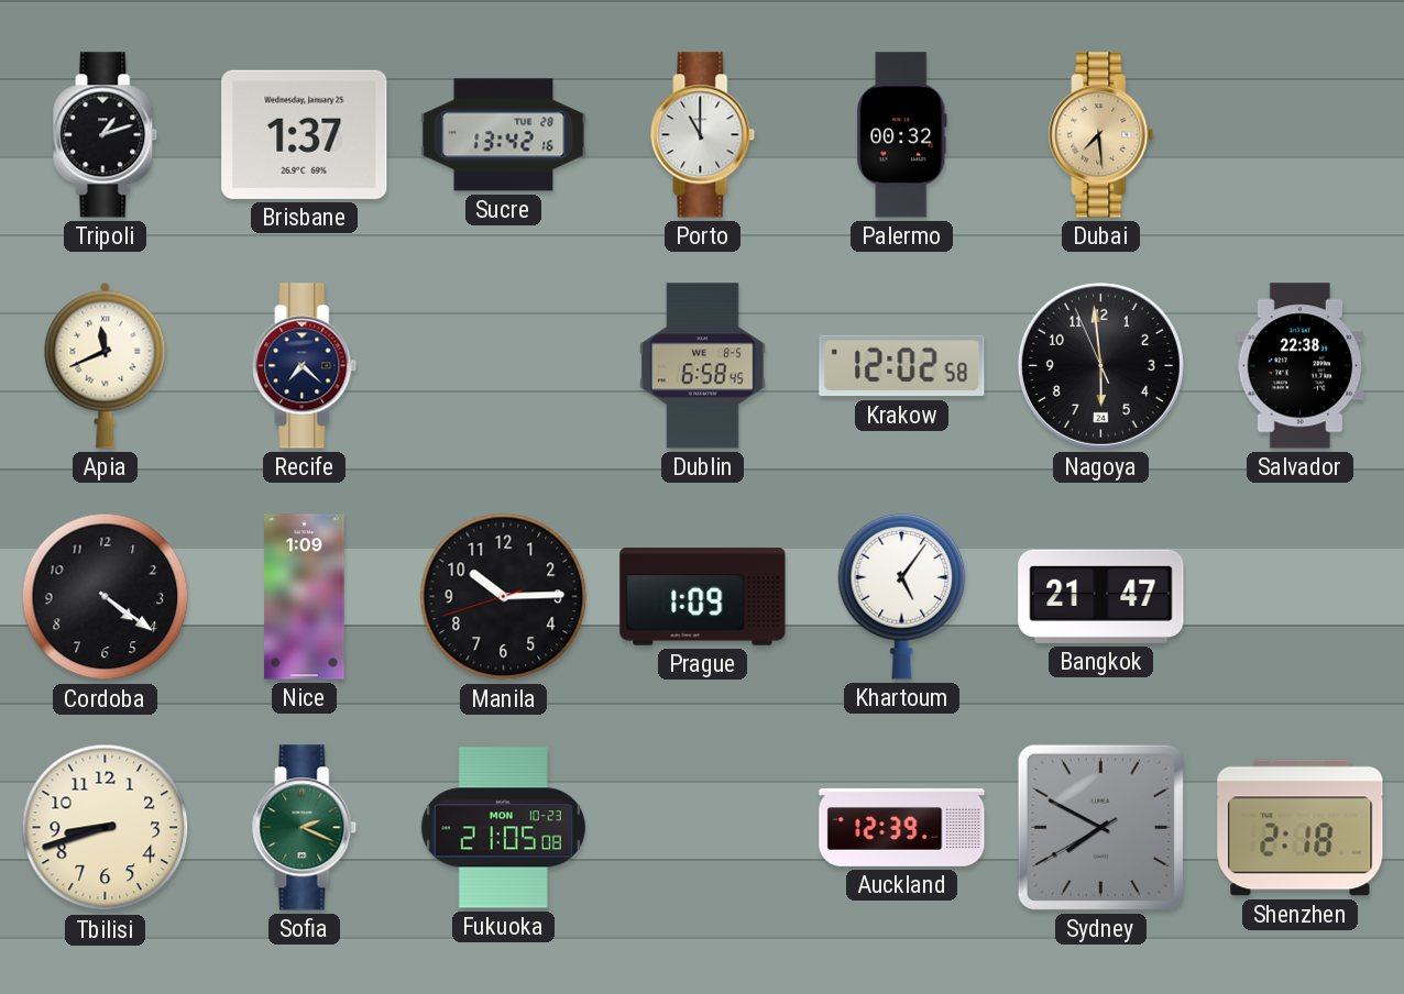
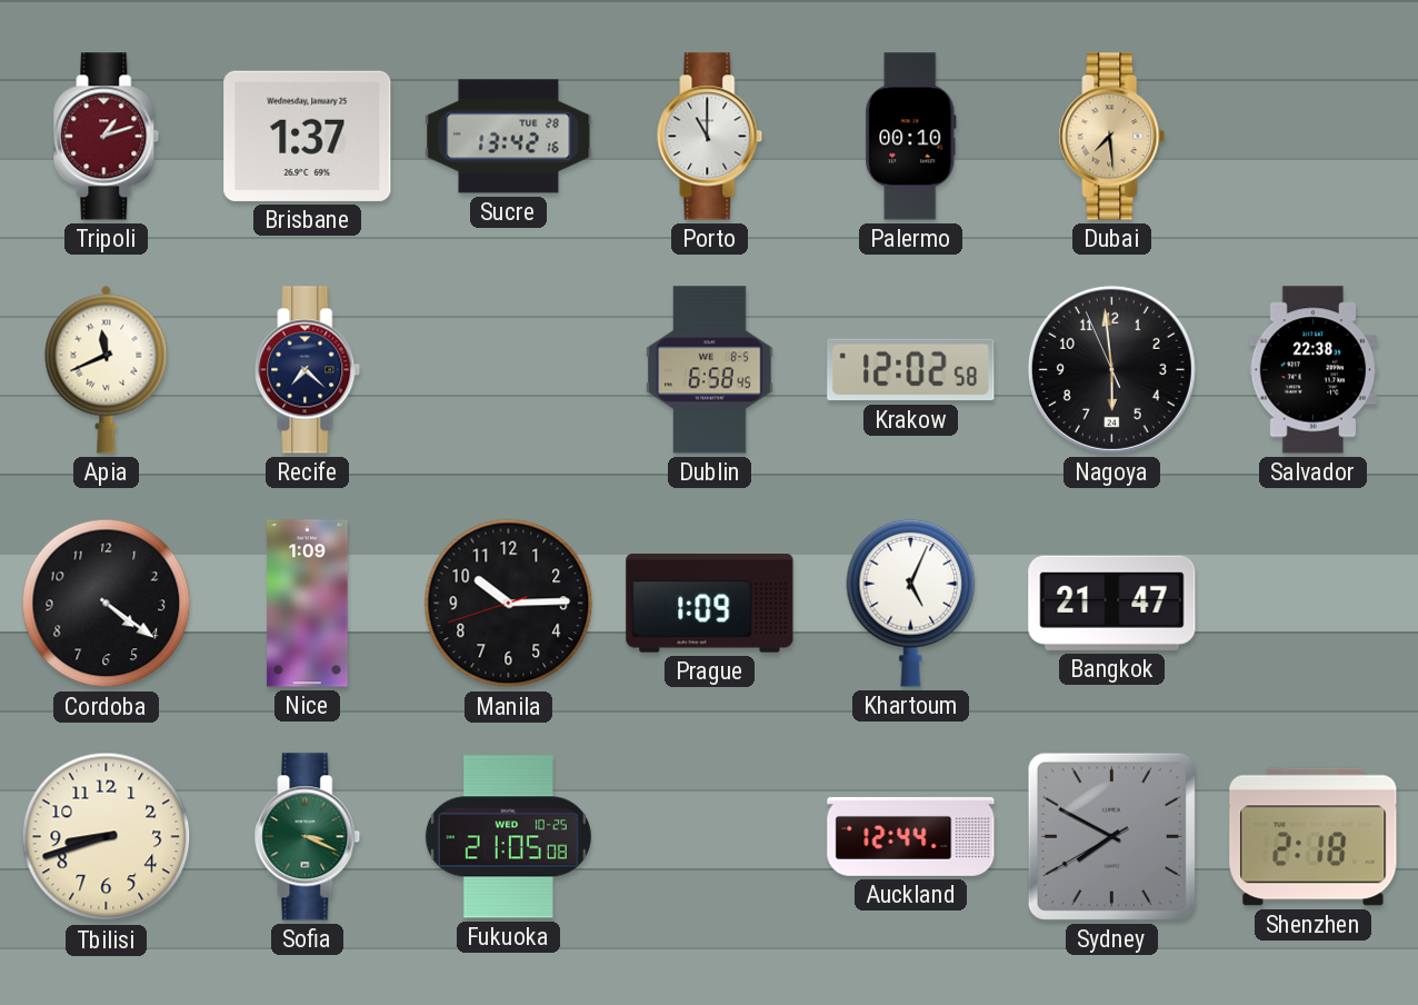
Tripoli dial: black -> burgundy
Palermo: 00:32 -> 00:10
Khartoum: 5:06 -> 5:04
Sofia: 2:19 -> 3:19
Fukuoka date: MON 10-23 -> WED 10-25
Auckland: 12:39 -> 12:44
